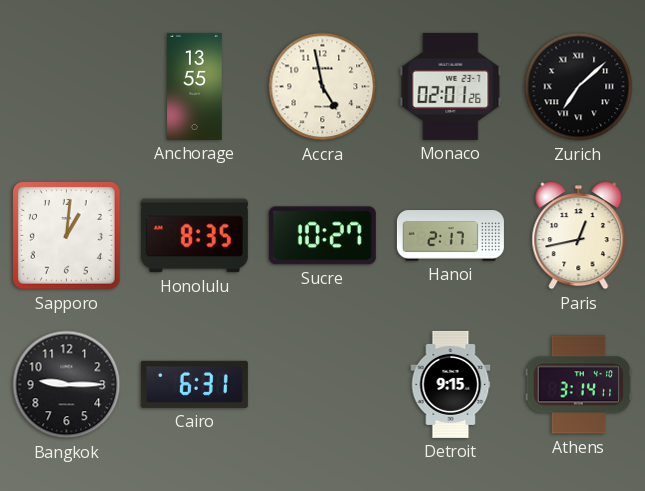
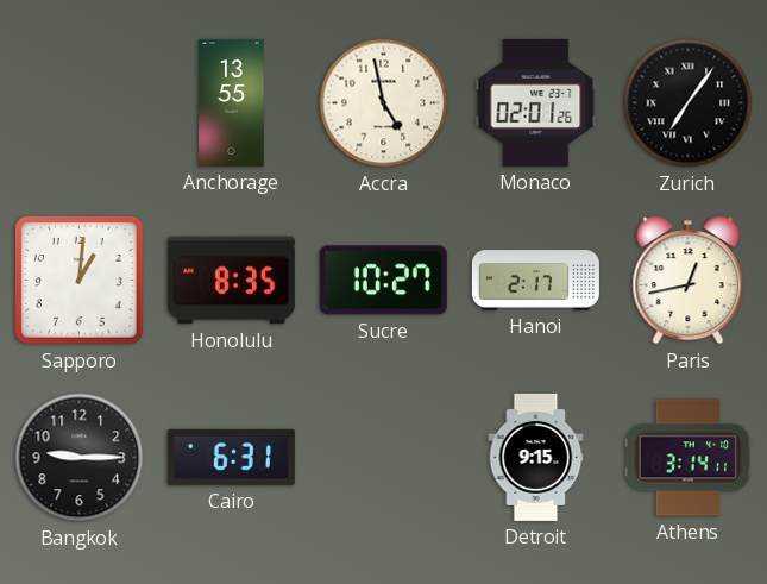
Zurich: 7:08 -> 7:06
